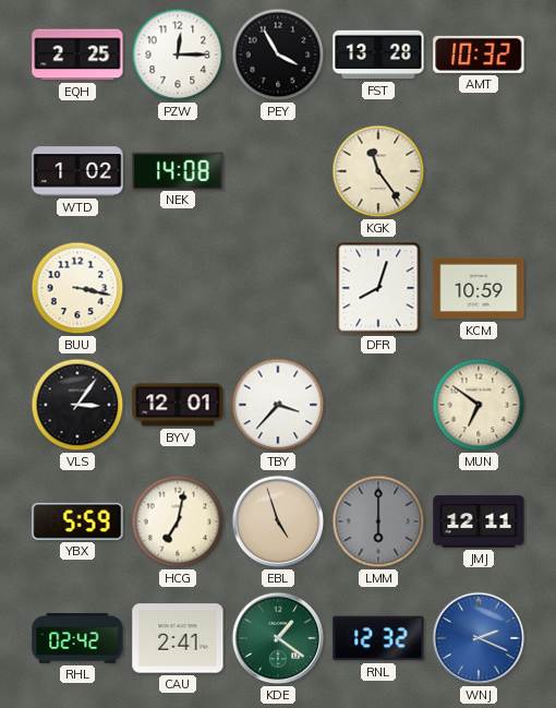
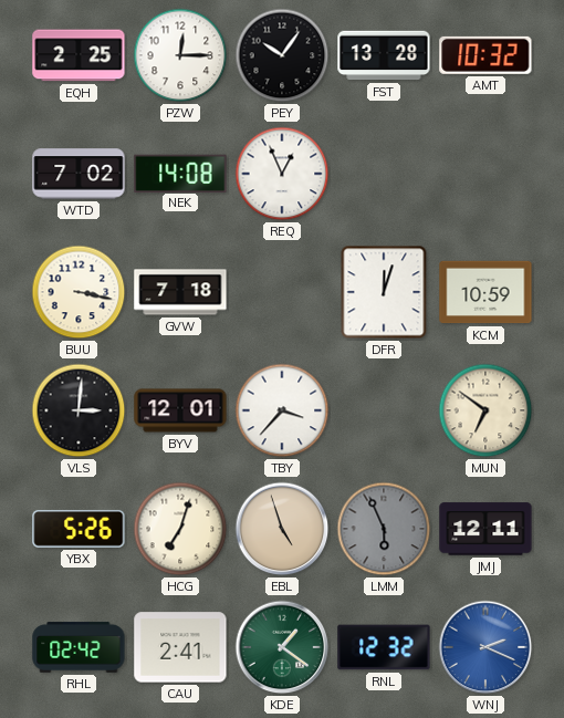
PEY: 3:55 -> 10:06
WTD: 1:02 -> 7:02
REQ: none -> 12:56
KGK: 11:24 -> none
GVW: none -> 7:18
DFR: 8:03 -> 12:03
VLS: 3:06 -> 3:01
YBX: 5:59 -> 5:26
HCG: 7:02 -> 7:03
LMM: 6:00 -> 5:56
